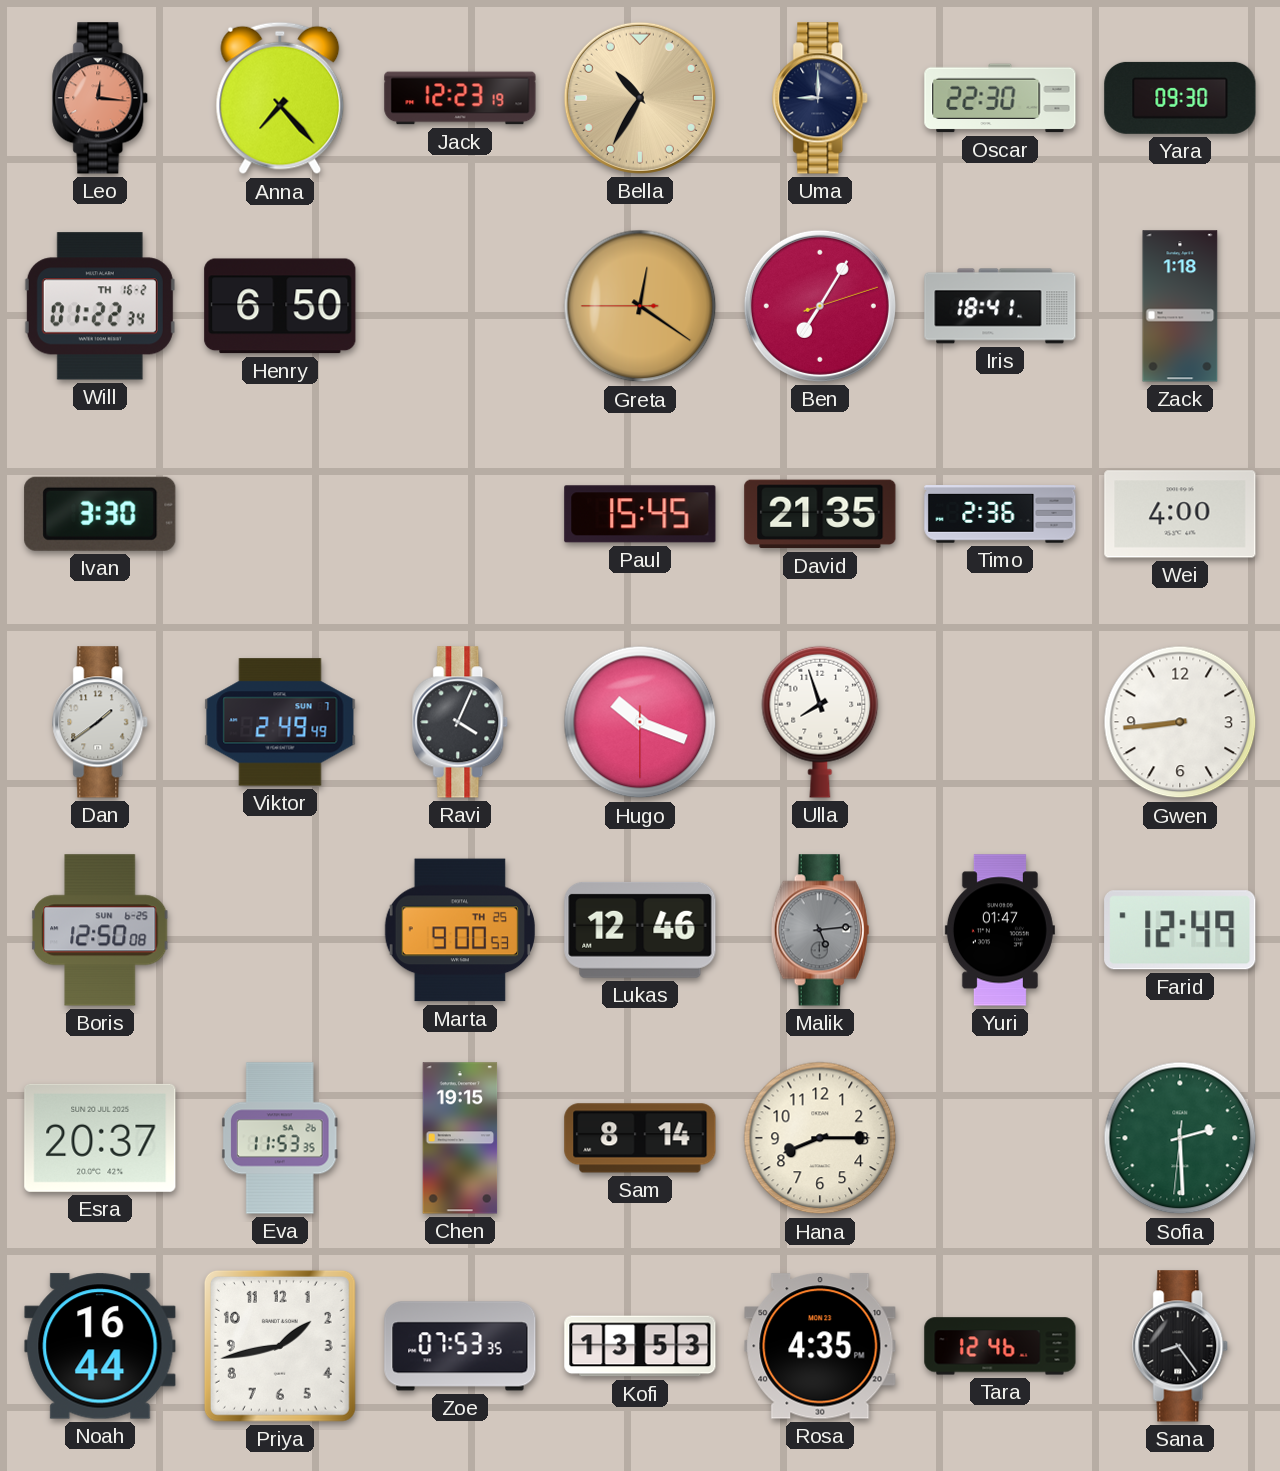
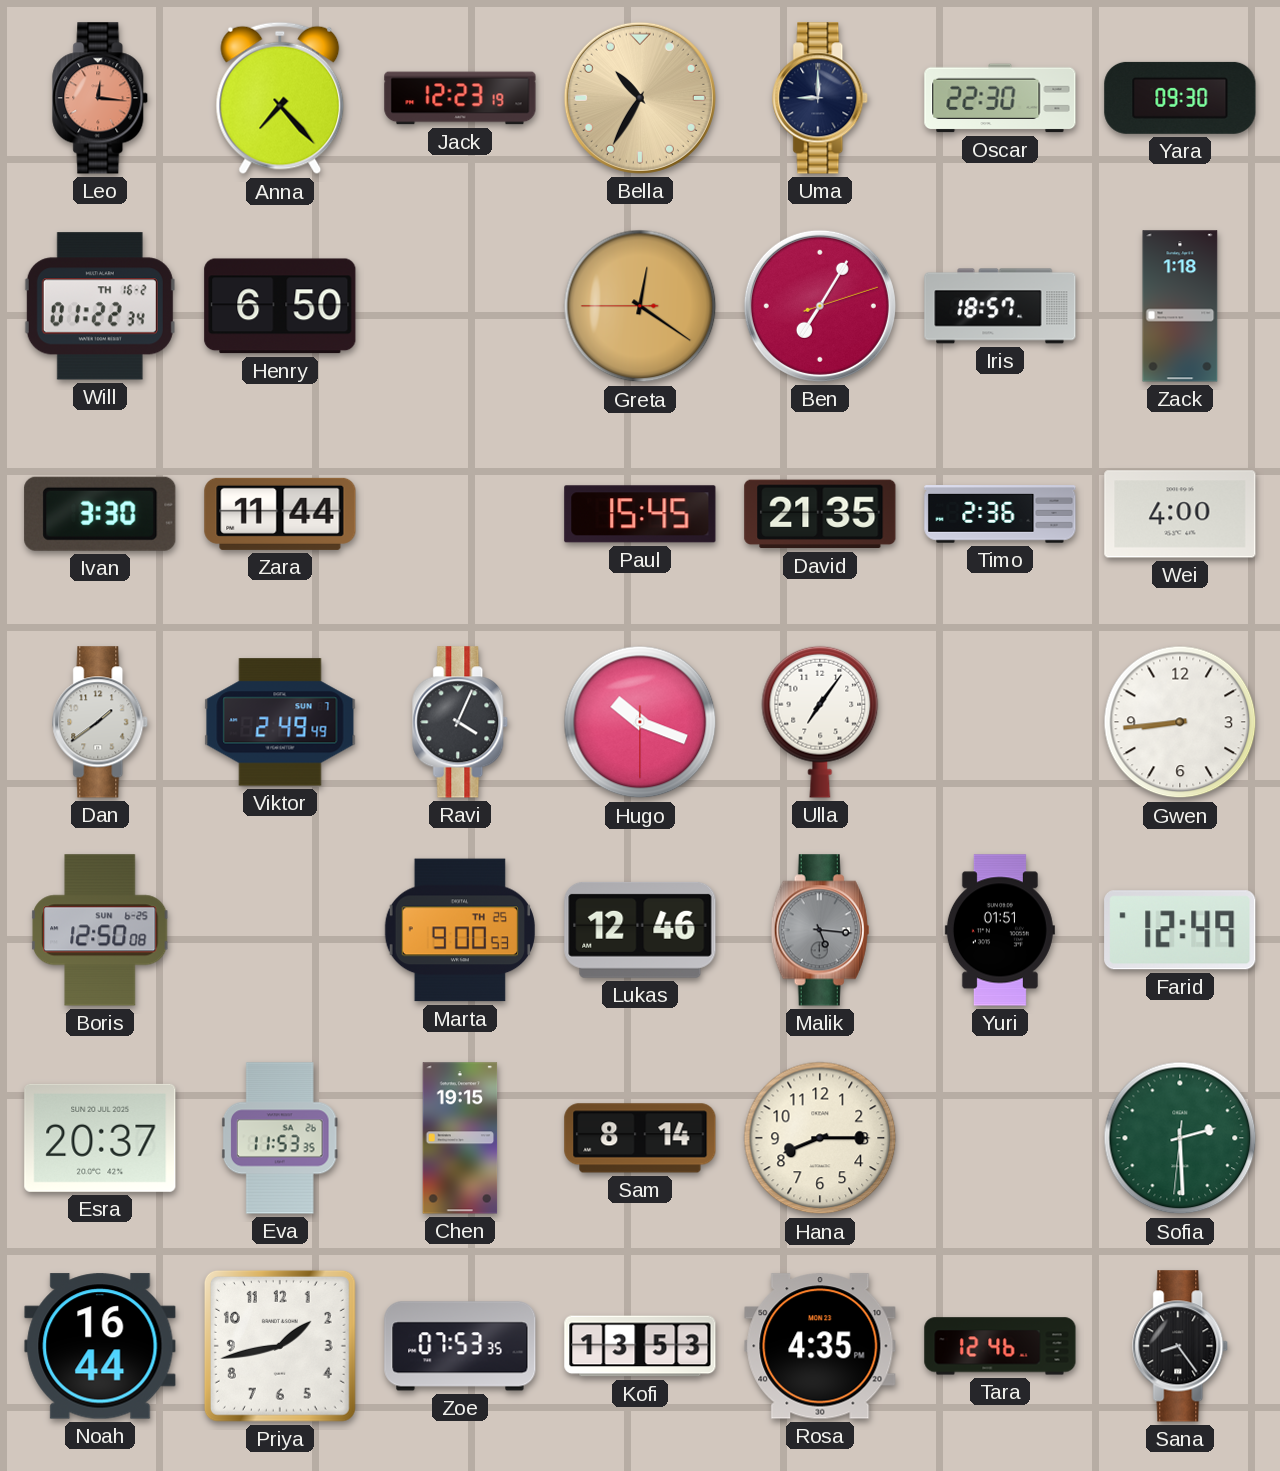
Iris: 18:41 -> 18:57
Zara: none -> 11:44
Ulla: 7:57 -> 7:06
Malik: 5:14 -> 5:16
Yuri: 01:47 -> 01:51
